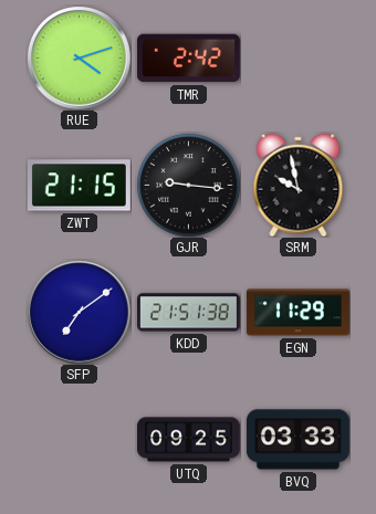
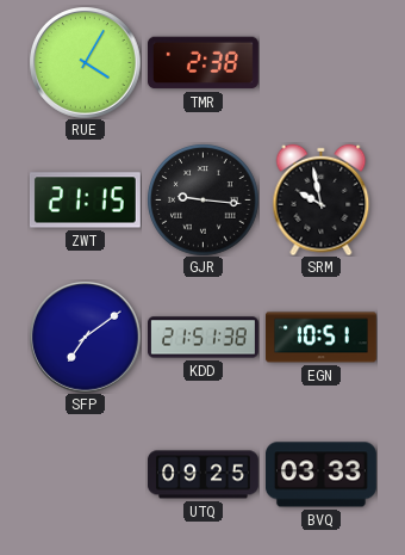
RUE: 4:12 -> 4:05
TMR: 2:42 -> 2:38
EGN: 11:29 -> 10:51
